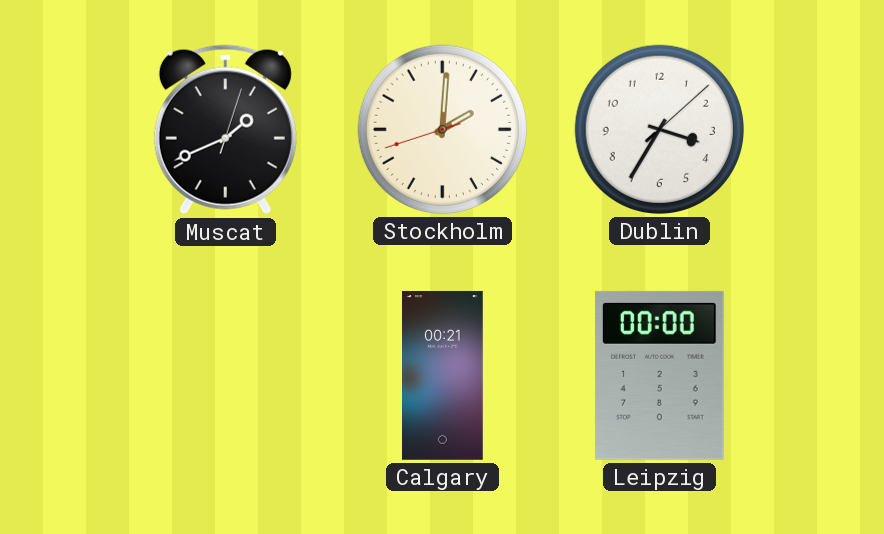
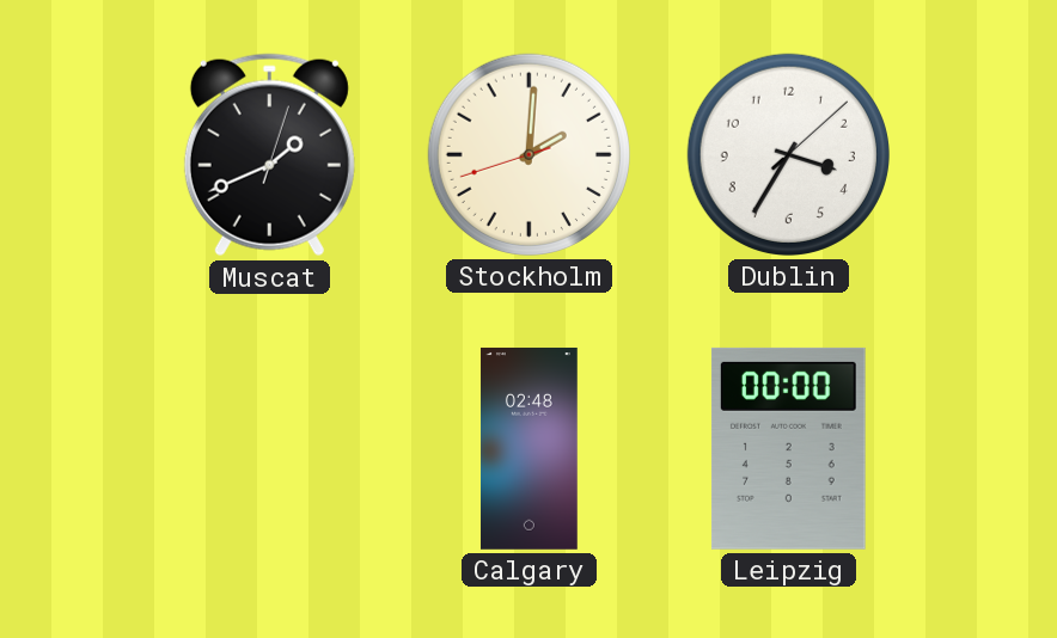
Calgary: 00:21 -> 02:48
